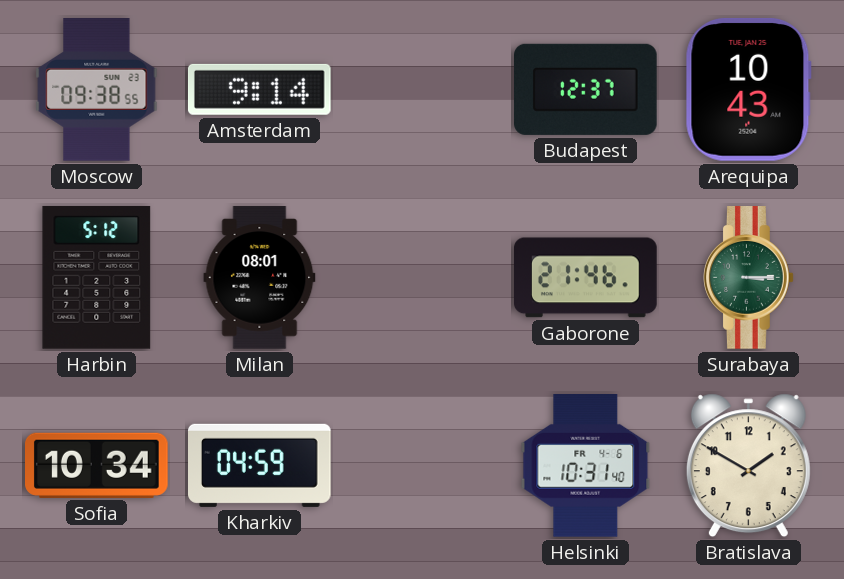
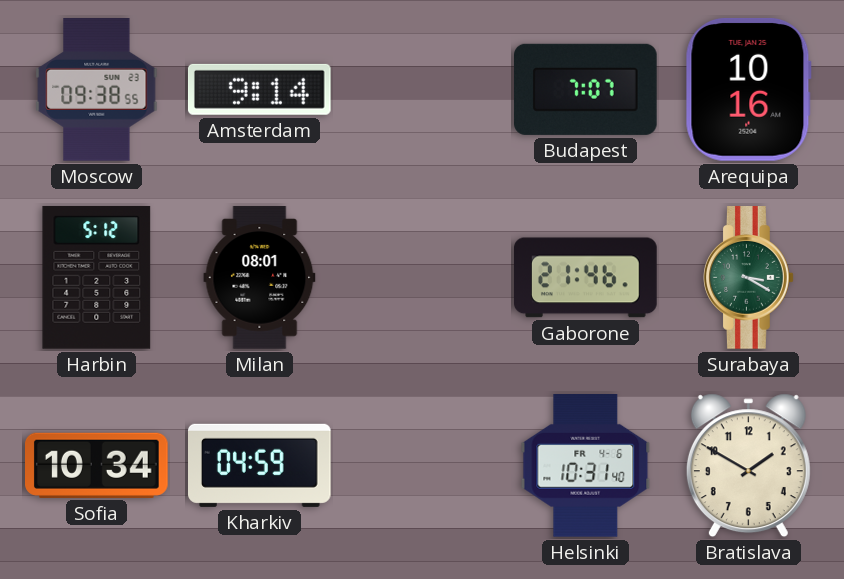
Budapest: 12:37 -> 7:07
Arequipa: 10:43 -> 10:16
Surabaya: 3:15 -> 3:20
